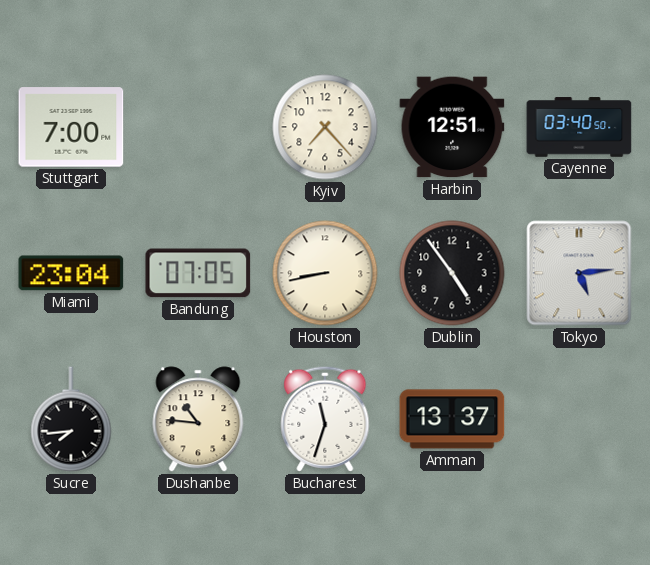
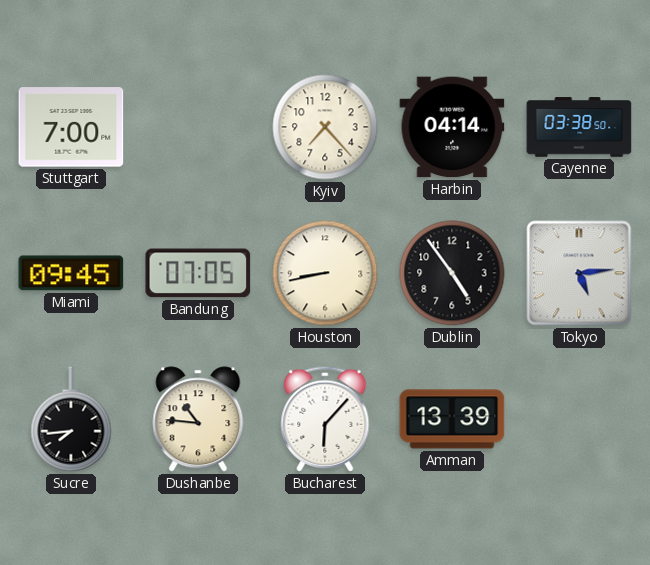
Harbin: 12:51 -> 04:14
Cayenne: 03:40 -> 03:38
Miami: 23:04 -> 09:45
Bucharest: 11:33 -> 6:07
Amman: 13:37 -> 13:39
